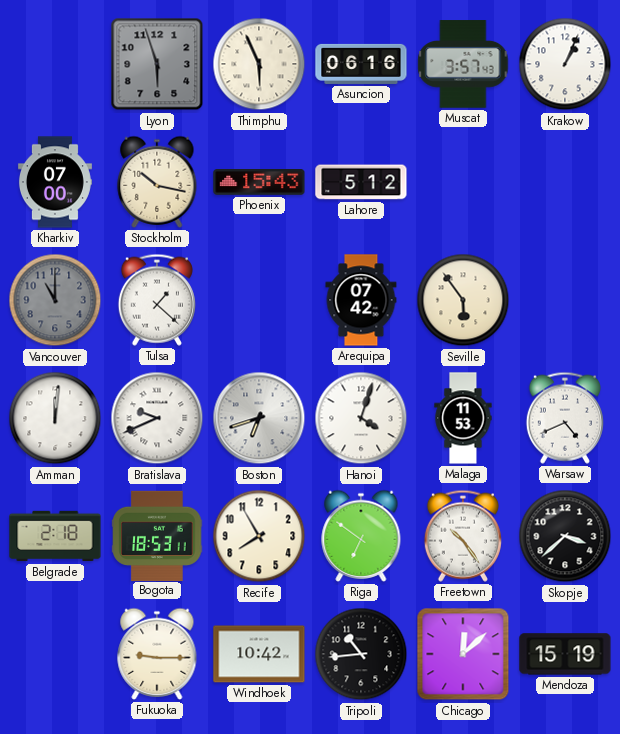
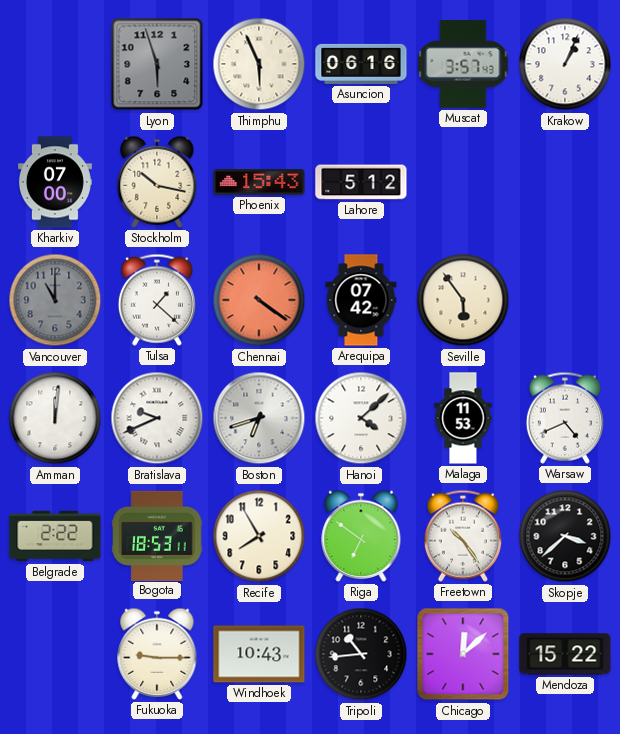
Chennai: none -> 4:21
Hanoi: 4:03 -> 4:08
Belgrade: 2:18 -> 2:22
Windhoek: 10:42 -> 10:43
Mendoza: 15:19 -> 15:22
